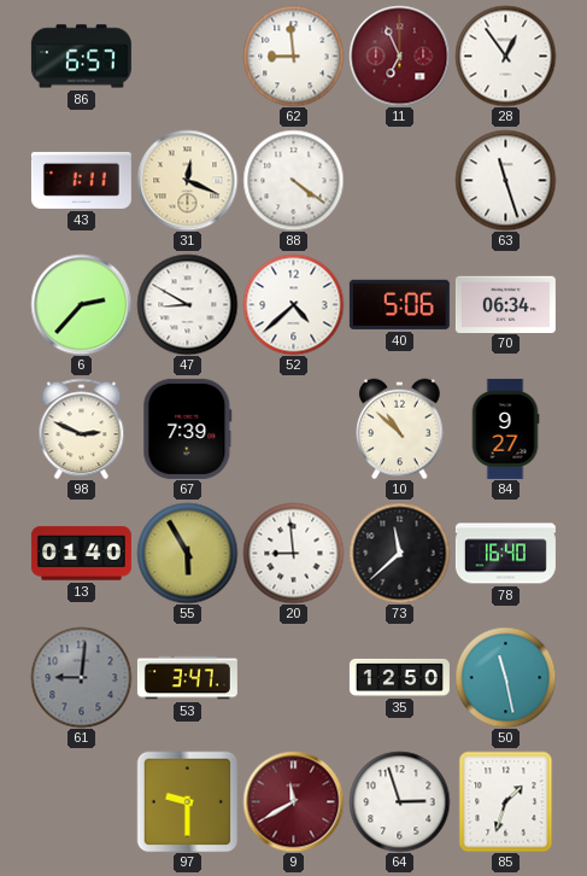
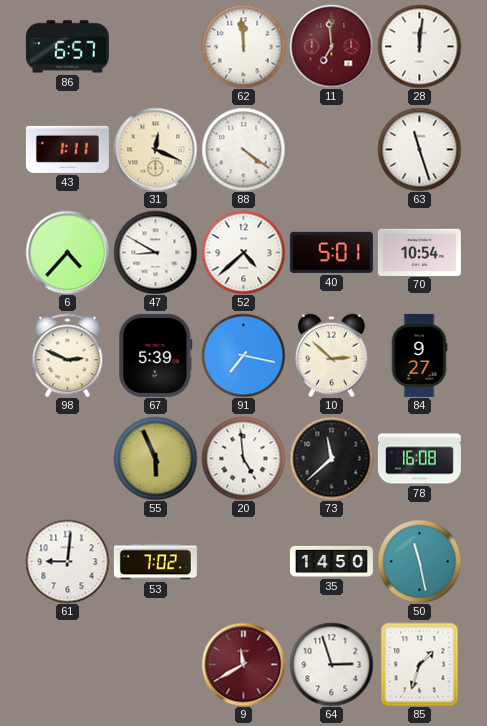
62: 8:59 -> 11:59
11: 6:56 -> 6:59
28: 12:54 -> 12:01
6: 2:37 -> 4:37
40: 5:06 -> 5:01
70: 06:34 -> 10:54
67: 7:39 -> 5:39
91: none -> 7:17
10: 10:52 -> 2:52
13: 01:40 -> none
55: 5:55 -> 5:56
20: 8:59 -> 4:59
78: 16:40 -> 16:08
61 dial: grey -> white
53: 3:47 -> 7:02
35: 12:50 -> 14:50
97: 9:30 -> none
